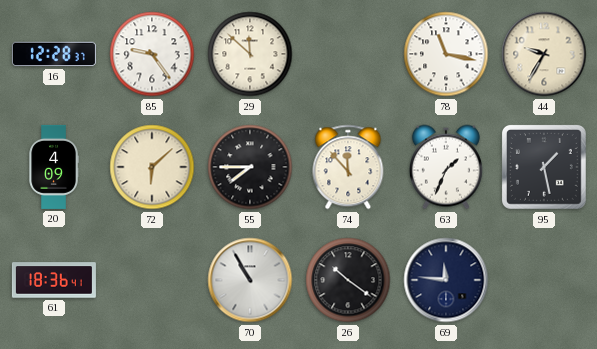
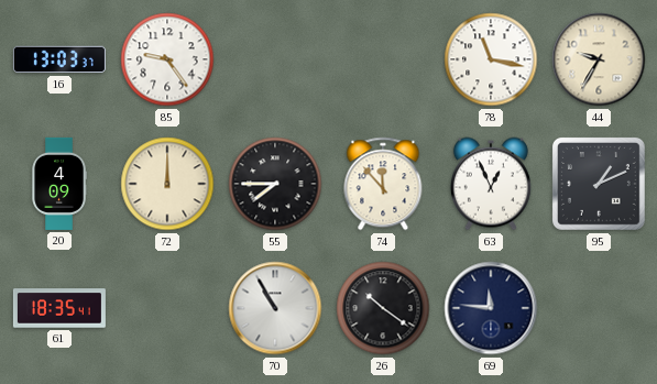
16: 12:28 -> 13:03
29: 11:52 -> none
72: 6:08 -> 12:00
63: 1:34 -> 12:56
95: 1:28 -> 1:11
61: 18:36 -> 18:35
